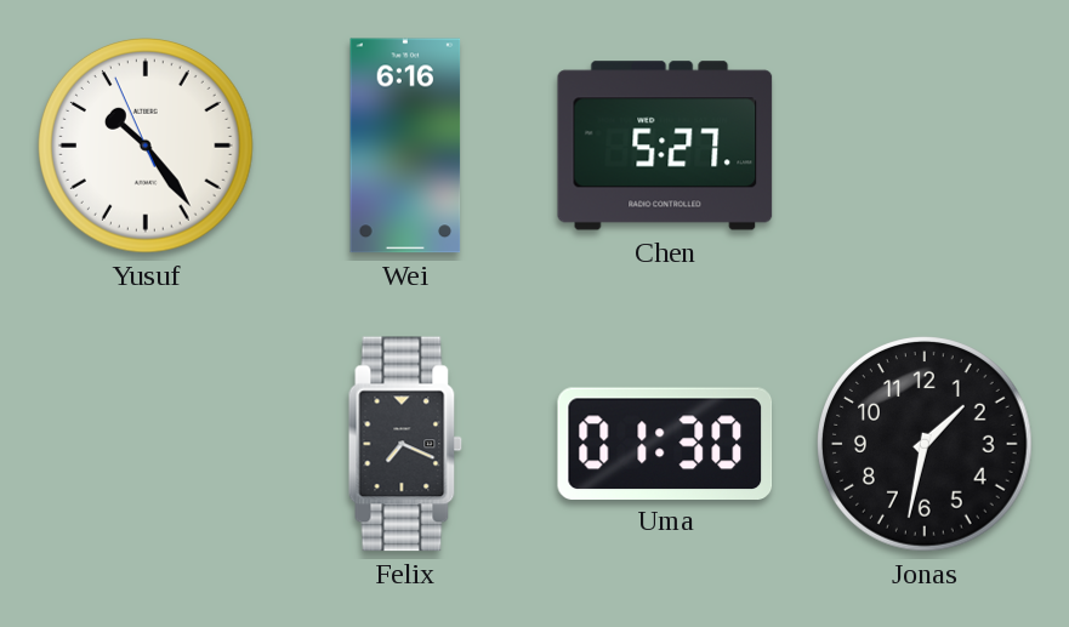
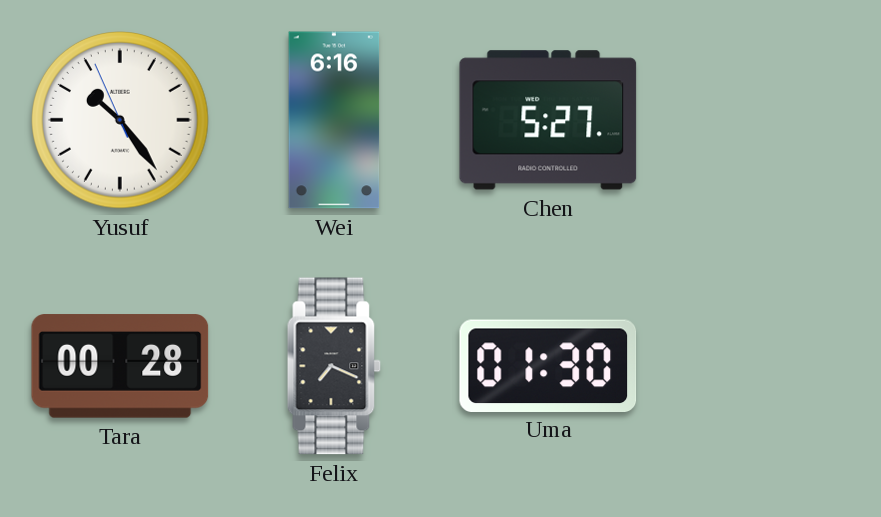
Tara: none -> 00:28
Jonas: 1:32 -> none
